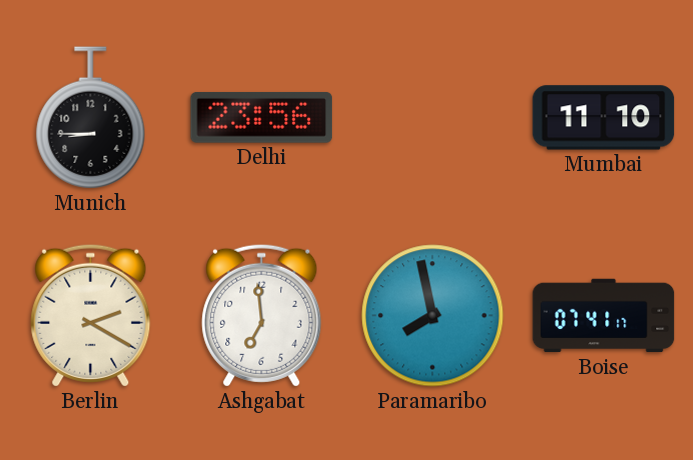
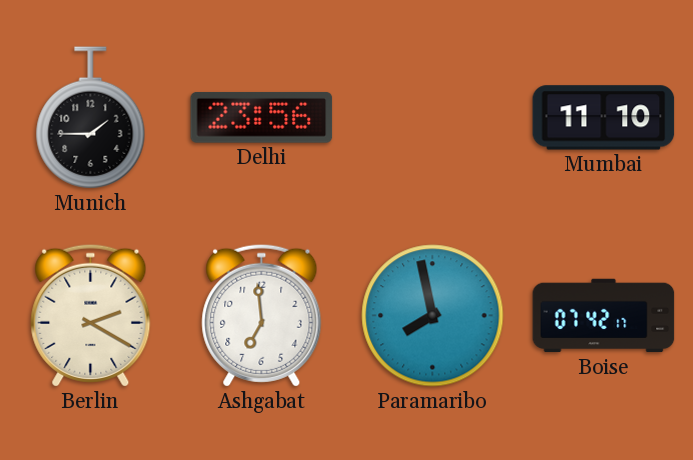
Munich: 8:45 -> 1:45
Boise: 07:41 -> 07:42
